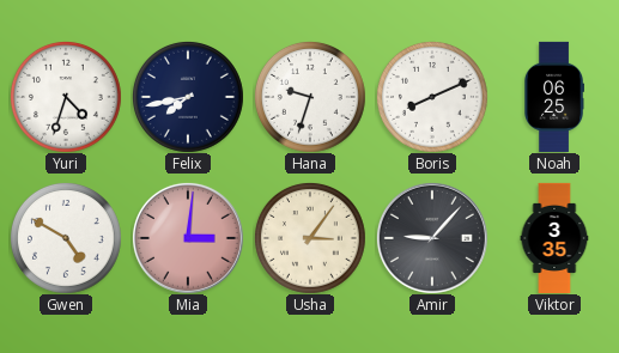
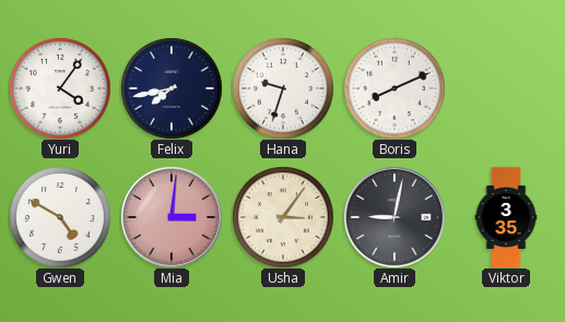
Yuri: 4:33 -> 4:06
Noah: 06:25 -> none
Amir: 9:07 -> 9:02
